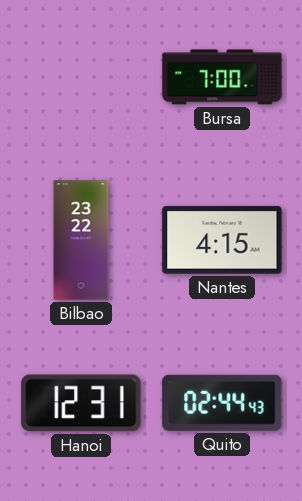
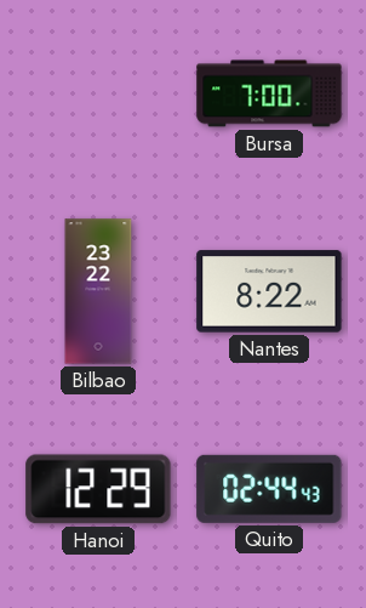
Nantes: 4:15 -> 8:22
Hanoi: 12:31 -> 12:29
